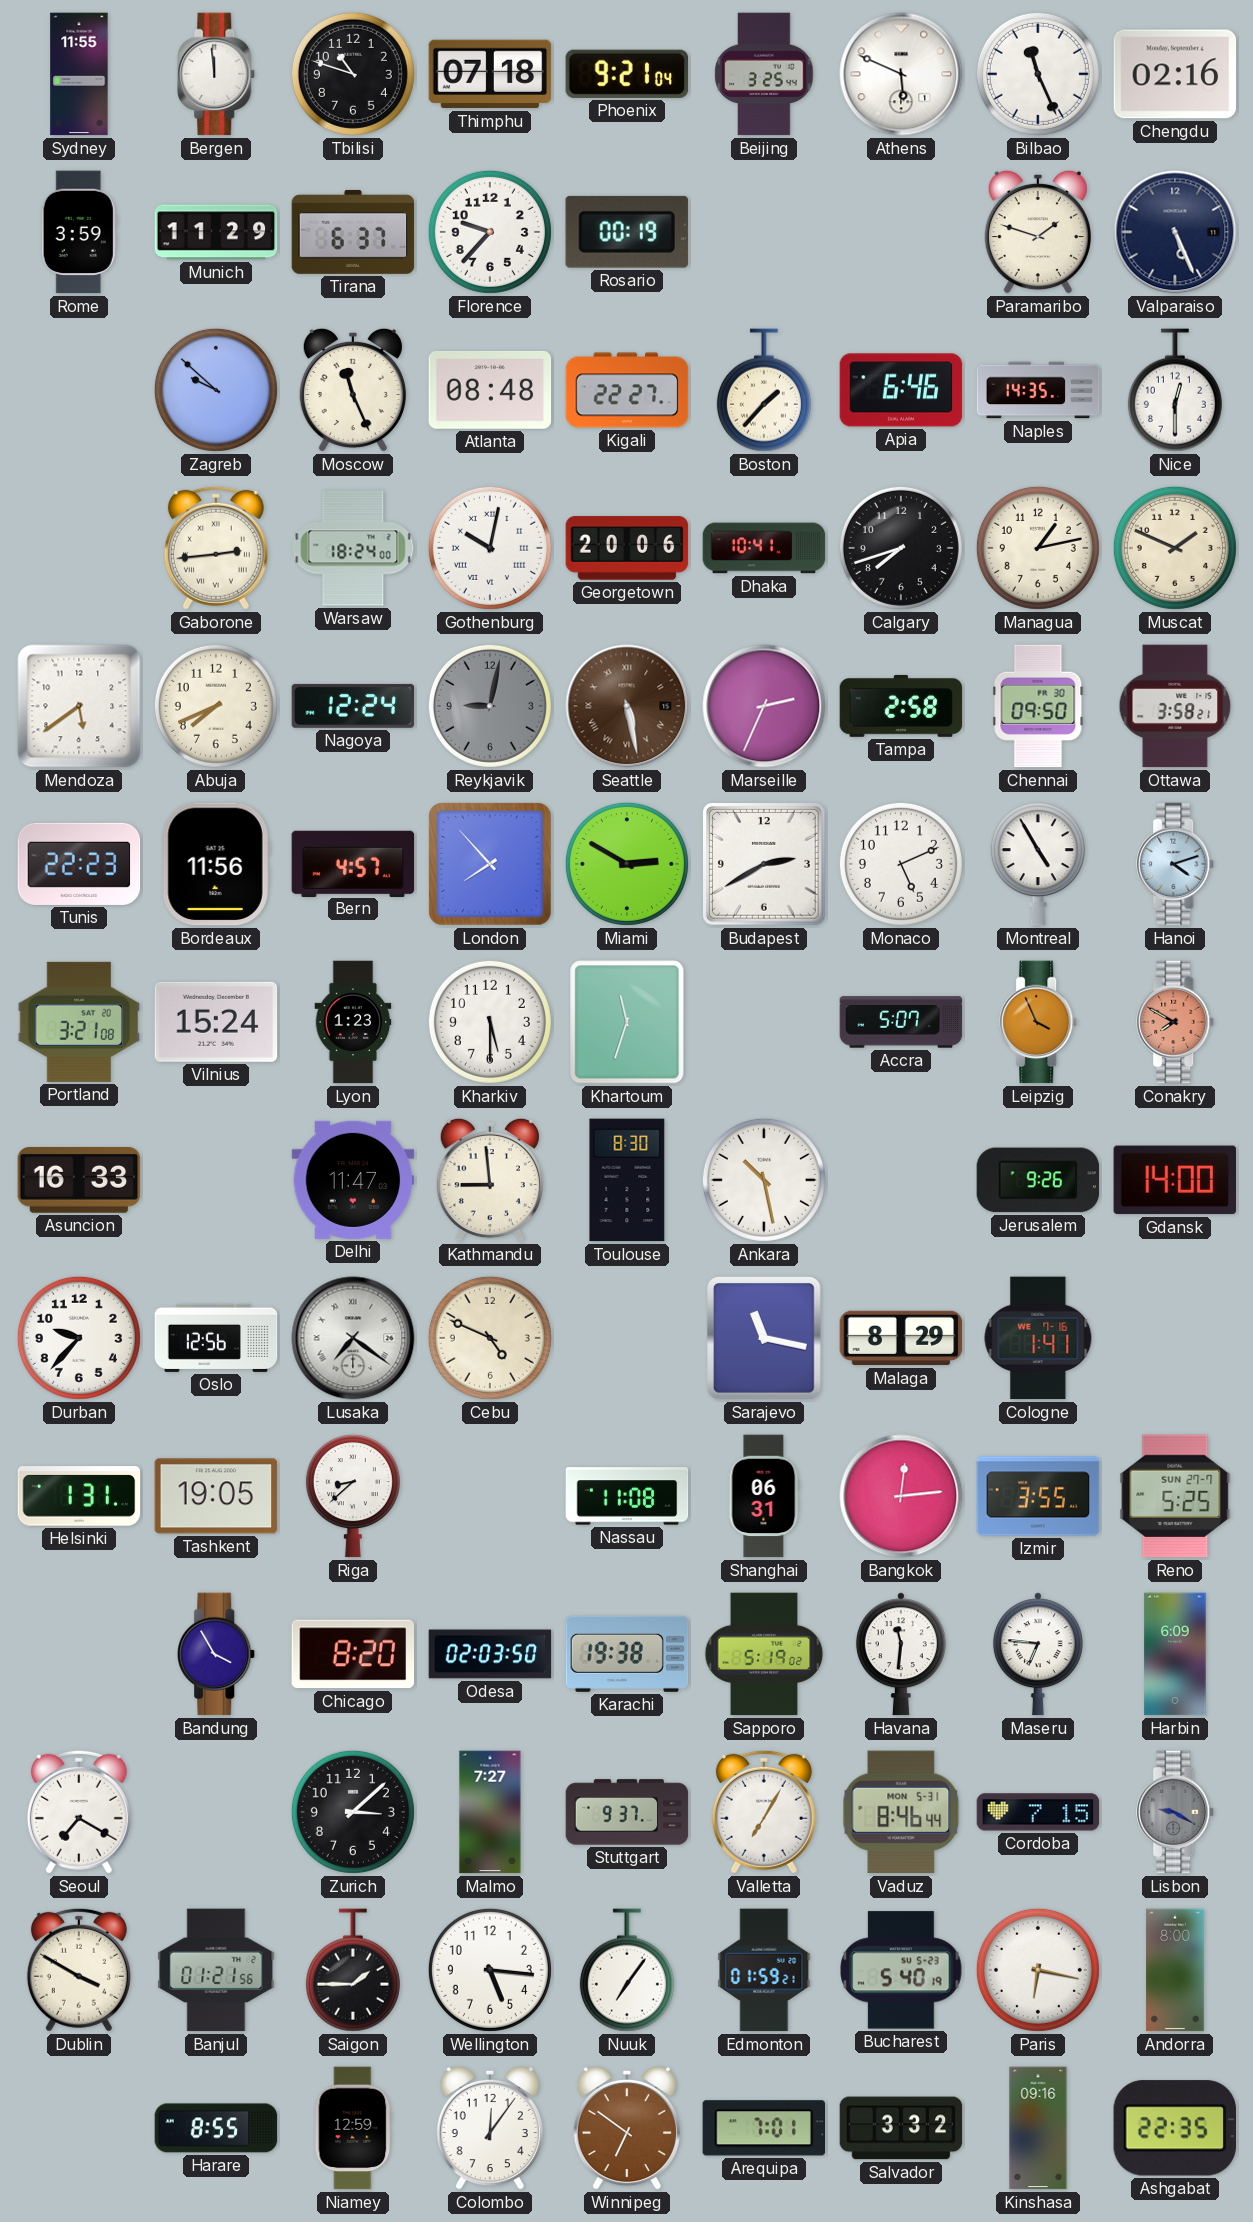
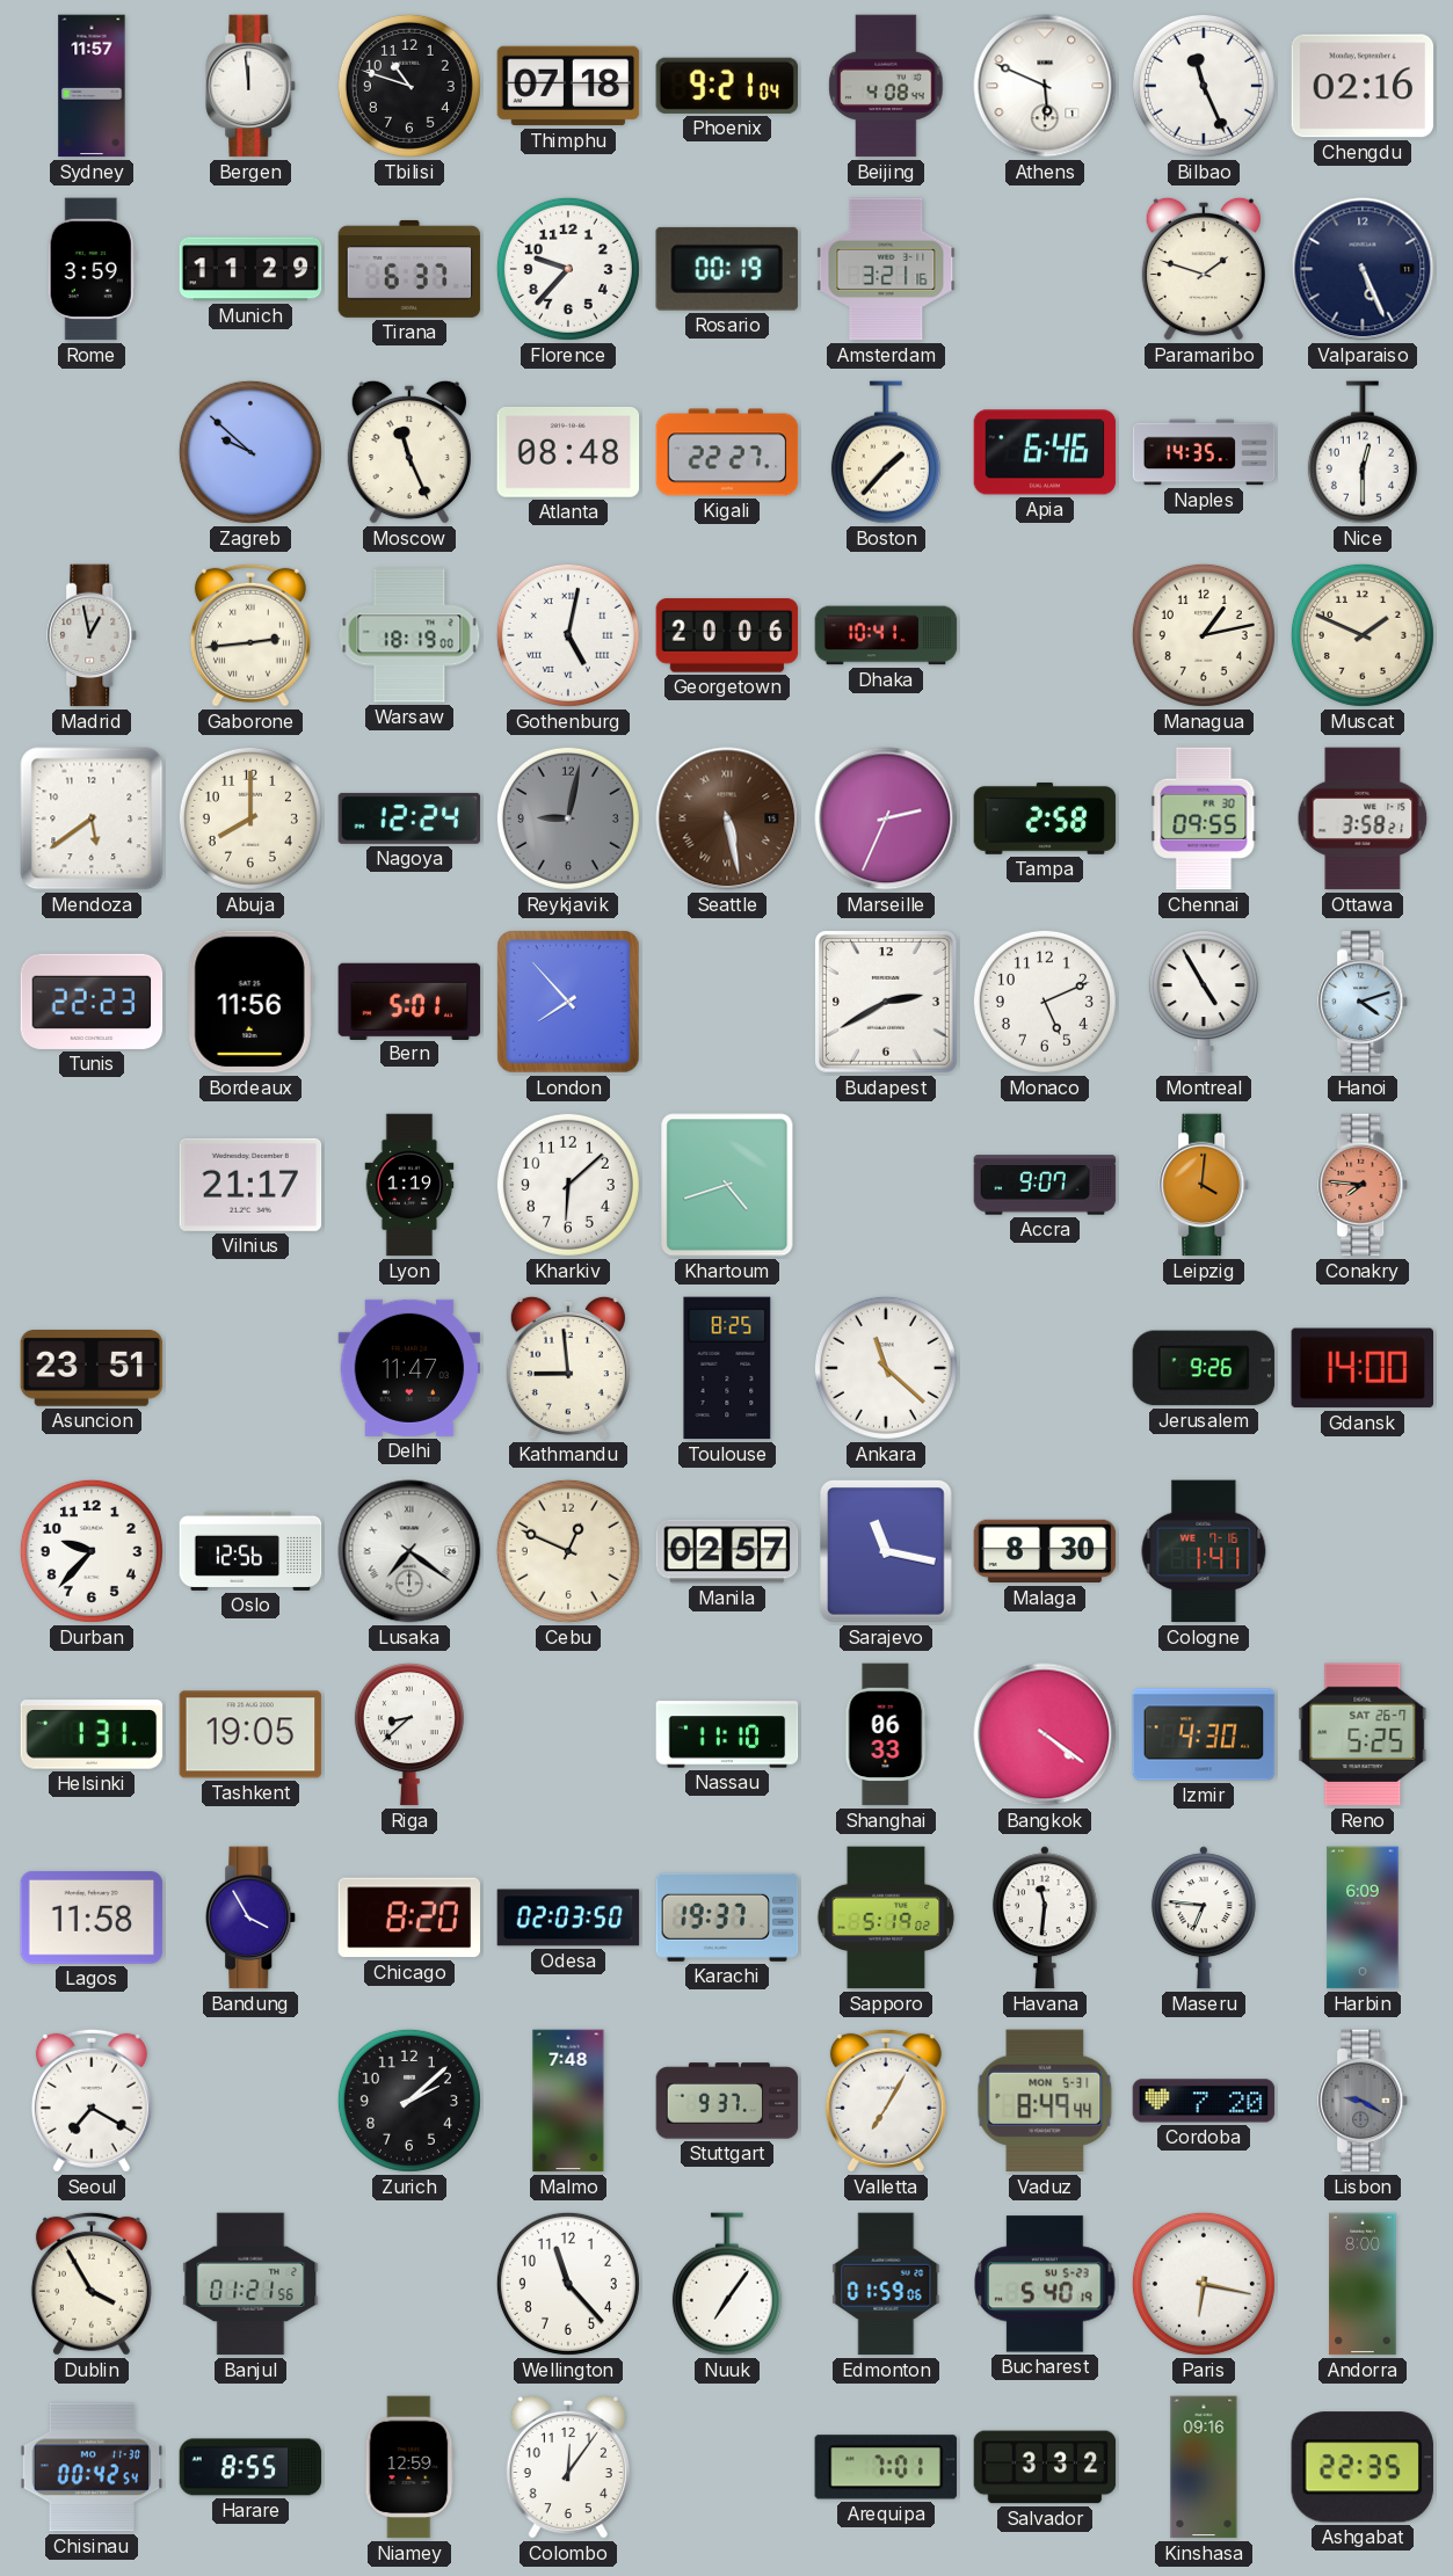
Sydney: 11:55 -> 11:57
Beijing: 3:25 -> 4:08
Amsterdam: none -> 3:21
Madrid: none -> 12:58
Warsaw: 18:24 -> 18:19
Gothenburg: 10:02 -> 5:02
Calgary: 7:42 -> none
Abuja: 7:41 -> 8:00
Chennai: 09:50 -> 09:55
Bern: 4:57 -> 5:01
Miami: 2:50 -> none
Portland: 3:21 -> none
Vilnius: 15:24 -> 21:17
Lyon: 1:23 -> 1:19
Kharkiv: 5:30 -> 6:08
Khartoum: 11:33 -> 4:42
Accra: 5:07 -> 9:07
Leipzig: 3:56 -> 4:01
Conakry: 7:50 -> 7:46
Asuncion: 16:33 -> 23:51
Toulouse: 8:30 -> 8:25
Ankara: 10:28 -> 11:22
Cebu: 4:49 -> 12:49
Manila: none -> 02:57
Malaga: 8:29 -> 8:30
Nassau: 11:08 -> 11:10
Shanghai: 06:31 -> 06:33
Bangkok: 12:14 -> 4:21
Izmir: 3:55 -> 4:30
Reno date: SUN 27-7 -> SAT 26-7
Lagos: none -> 11:58
Karachi: 19:38 -> 19:37
Zurich: 3:08 -> 2:08
Malmo: 7:27 -> 7:48
Vaduz: 8:46 -> 8:49
Cordoba: 7:15 -> 7:20
Dublin: 3:50 -> 3:55
Saigon: 1:45 -> none
Wellington: 5:16 -> 11:23
Edmonton: 01:59:21 -> 01:59:06
Chisinau: none -> 00:42
Winnipeg: 6:51 -> none
